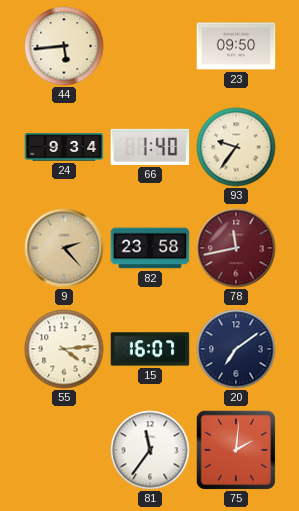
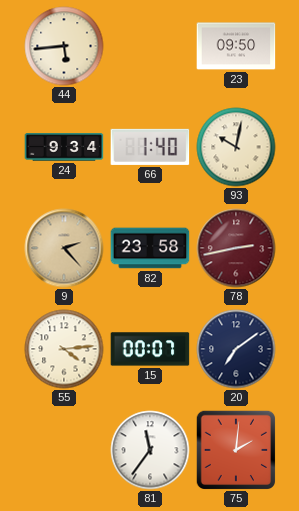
93: 9:36 -> 10:02
78: 11:43 -> 2:43
15: 16:07 -> 00:07
